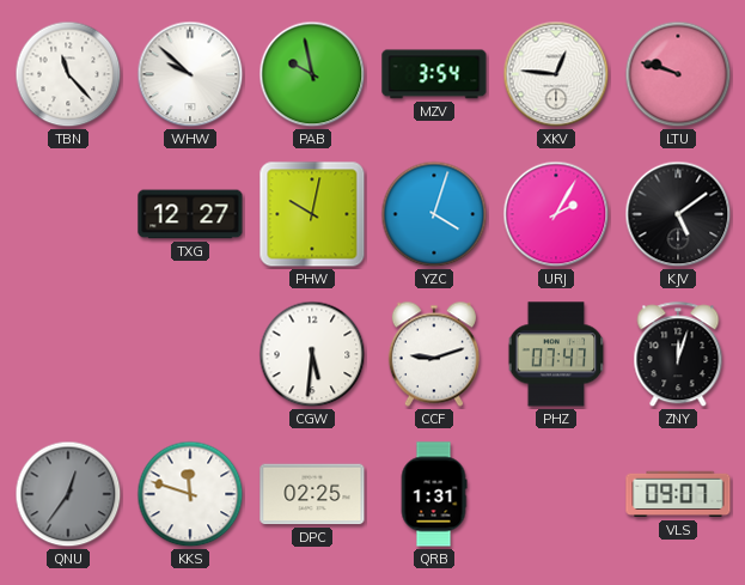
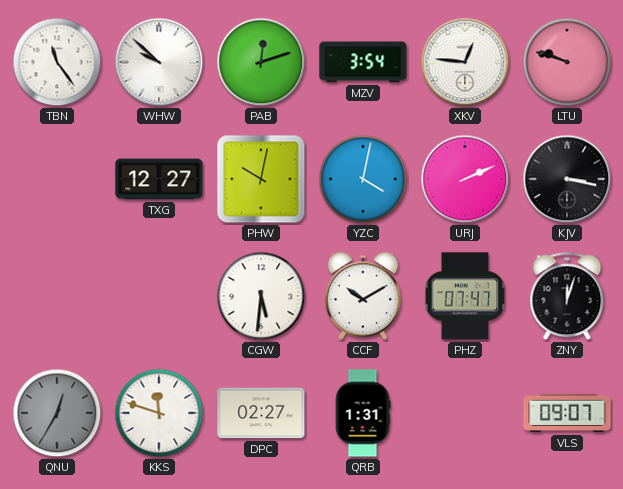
TBN: 11:23 -> 11:24
PAB: 9:58 -> 12:12
YZC: 4:03 -> 4:02
URJ: 2:05 -> 2:11
KJV: 5:09 -> 3:17
CCF: 9:12 -> 10:10
QNU: 12:36 -> 12:35
DPC: 02:25 -> 02:27
